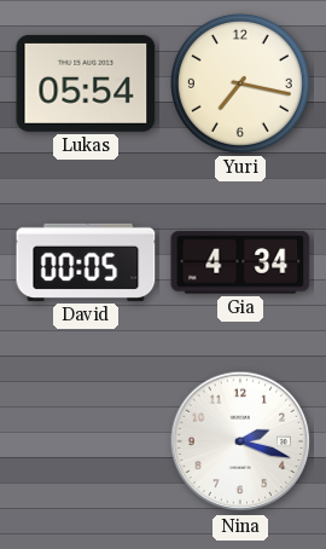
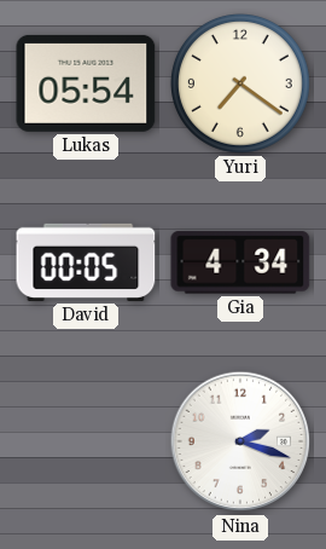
Yuri: 7:17 -> 7:21
